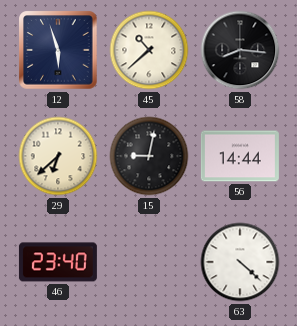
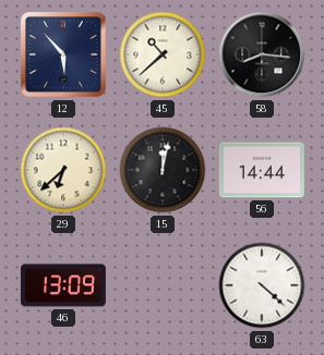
12: 5:57 -> 5:53
15: 9:02 -> 12:02
46: 23:40 -> 13:09
